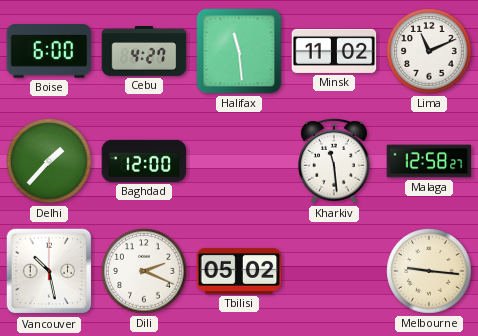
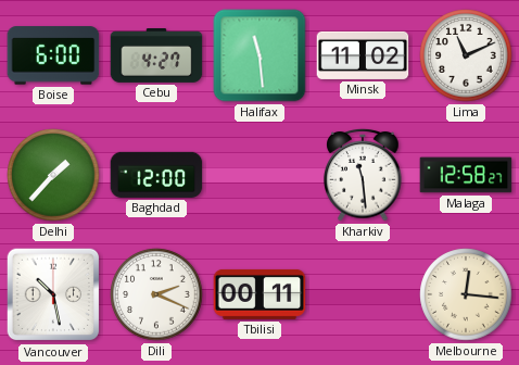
Tbilisi: 05:02 -> 00:11
Melbourne: 9:16 -> 12:16
